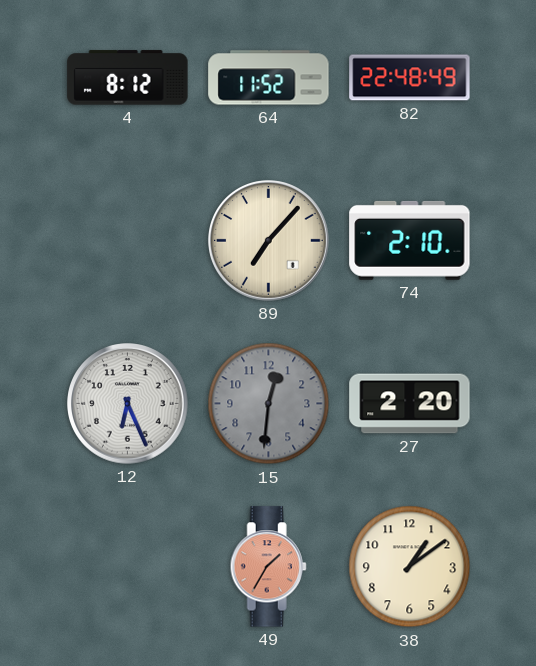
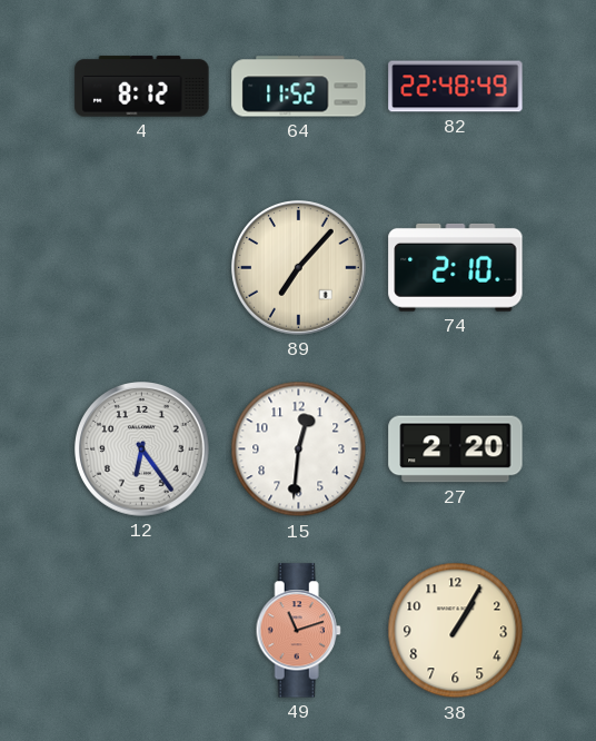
12: 6:26 -> 6:24
15 dial: grey -> white
49: 1:35 -> 11:12
38: 1:09 -> 1:05
